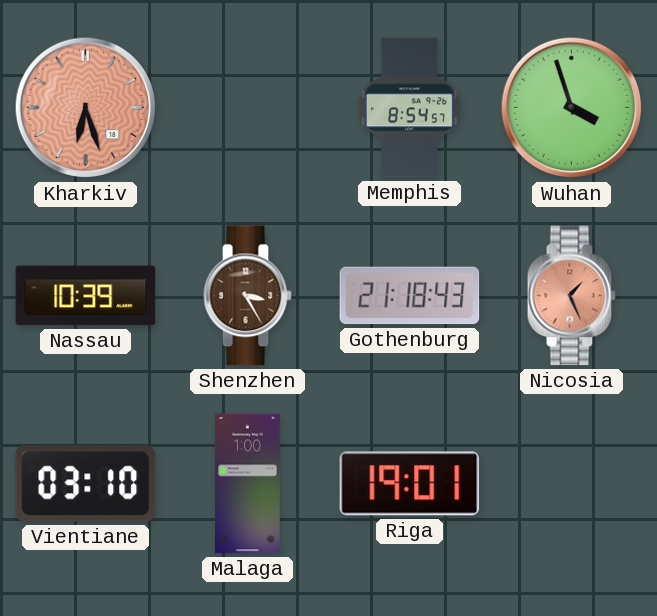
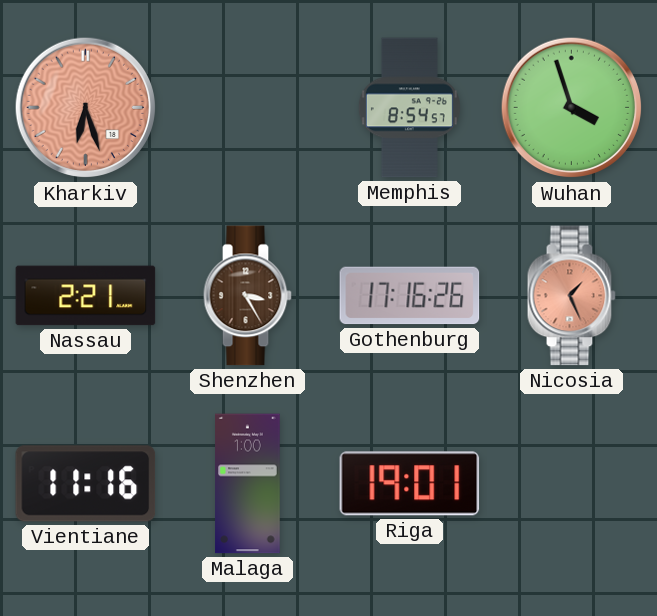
Nassau: 10:39 -> 2:21
Gothenburg: 21:18 -> 17:16
Vientiane: 03:10 -> 11:16
